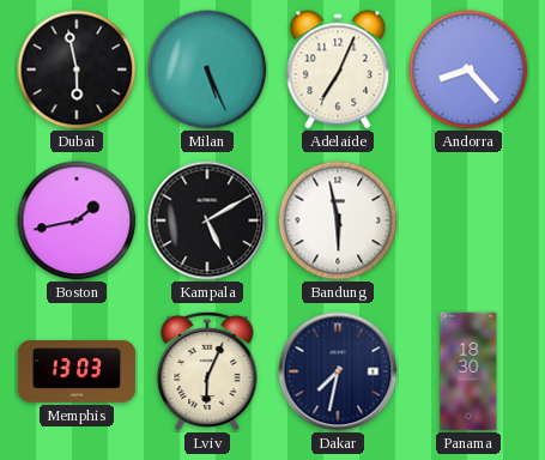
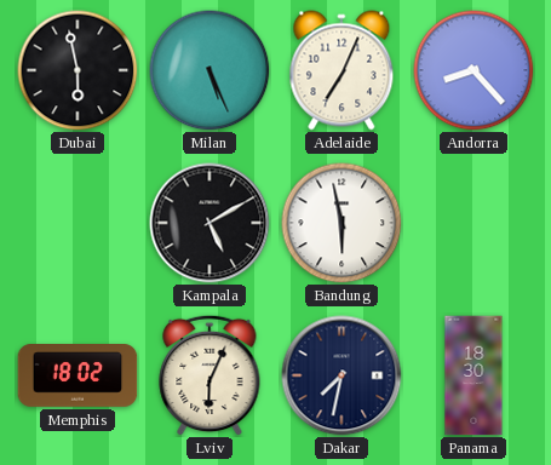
Boston: 1:43 -> none
Memphis: 13:03 -> 18:02
